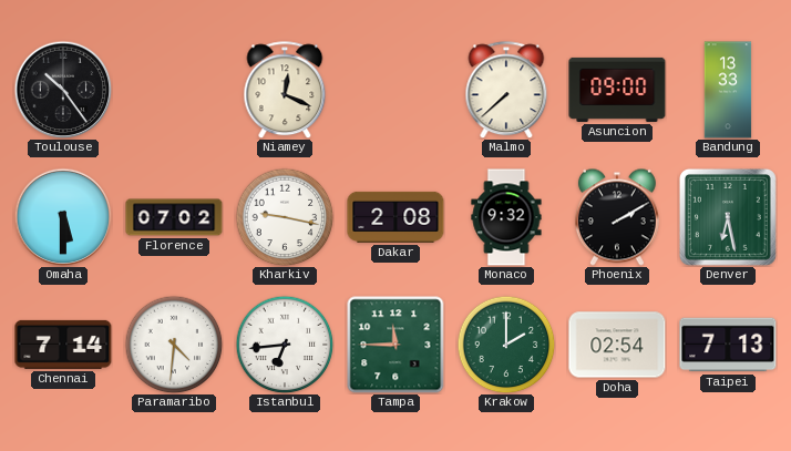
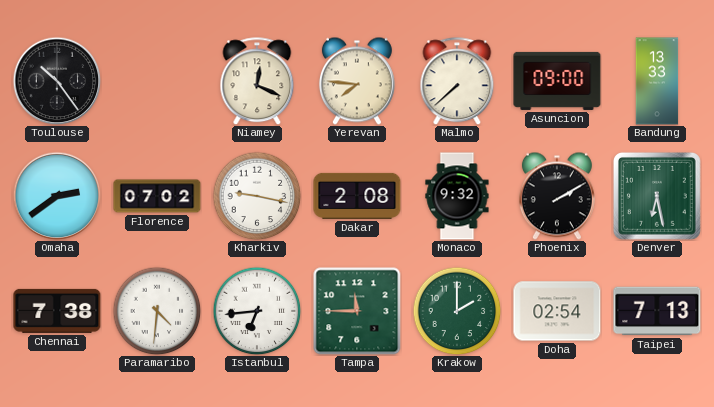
Yerevan: none -> 7:46
Omaha: 5:30 -> 2:39
Chennai: 7:14 -> 7:38
